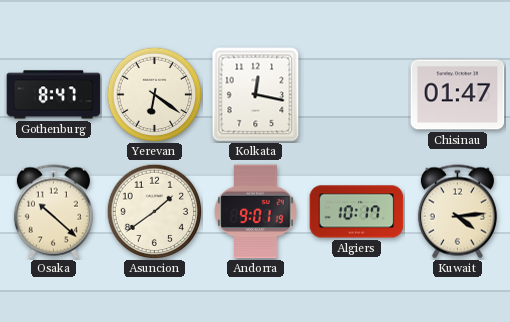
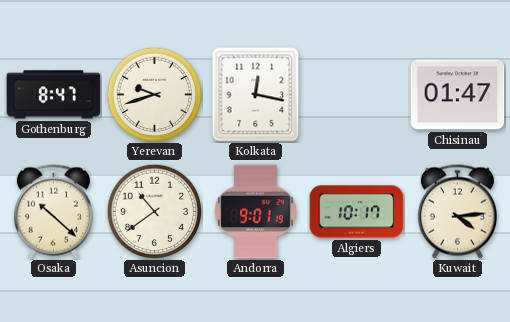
Yerevan: 6:21 -> 9:42
Asuncion: 1:39 -> 10:39
